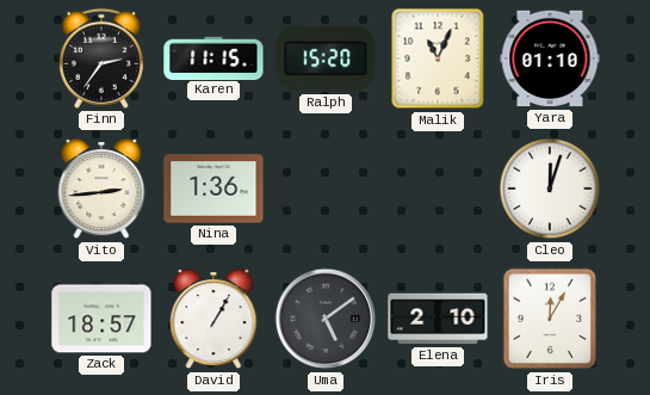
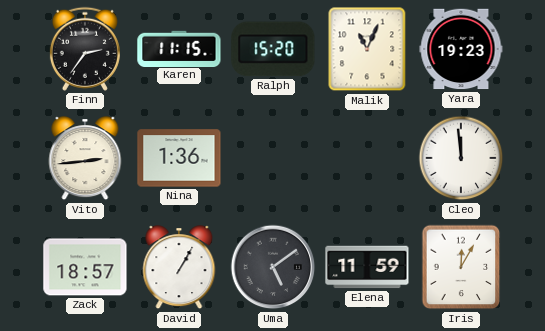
Yara: 01:10 -> 19:23
Cleo: 12:03 -> 11:59
Elena: 2:10 -> 11:59
